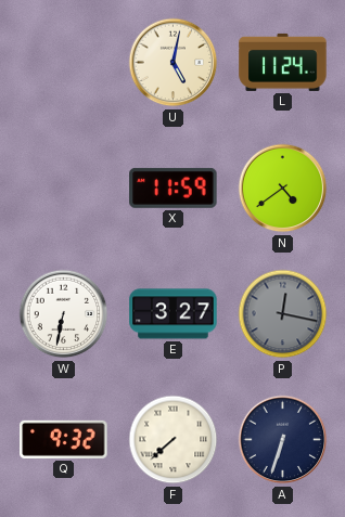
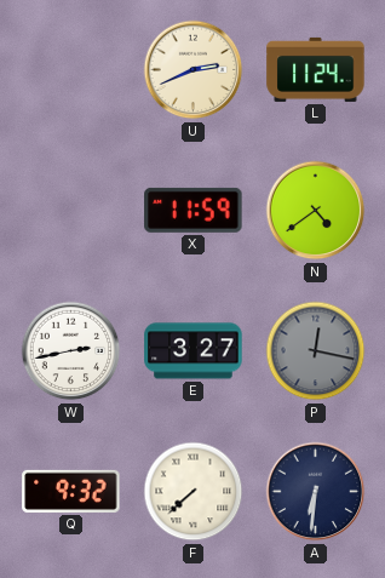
U: 5:02 -> 2:41
W: 6:32 -> 2:43
A: 6:33 -> 6:31
